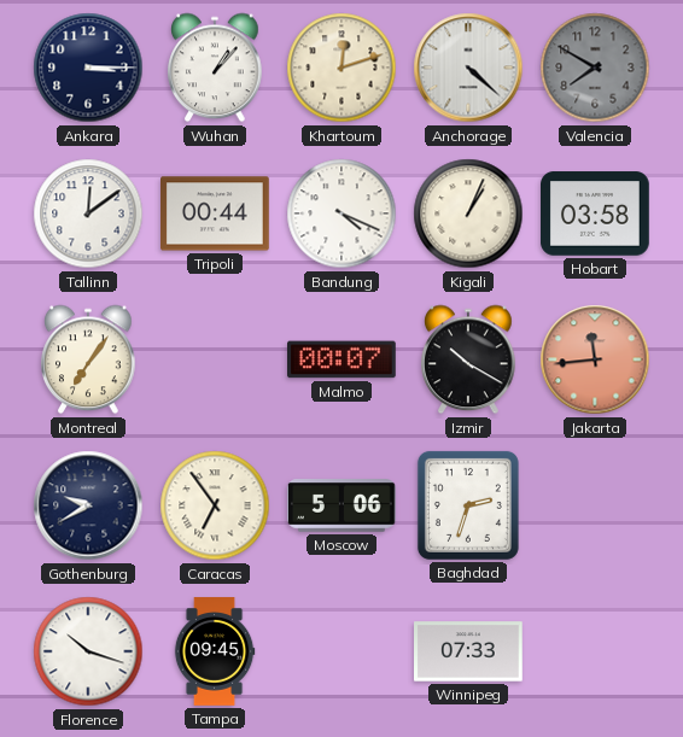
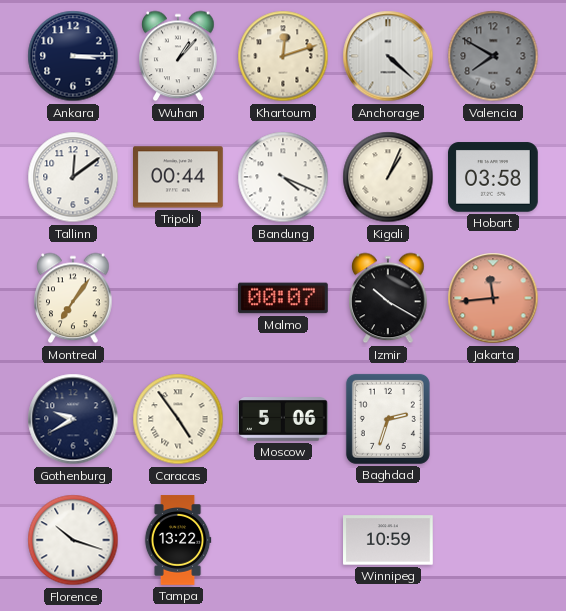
Caracas: 6:54 -> 4:54
Tampa: 09:45 -> 13:22
Winnipeg: 07:33 -> 10:59
